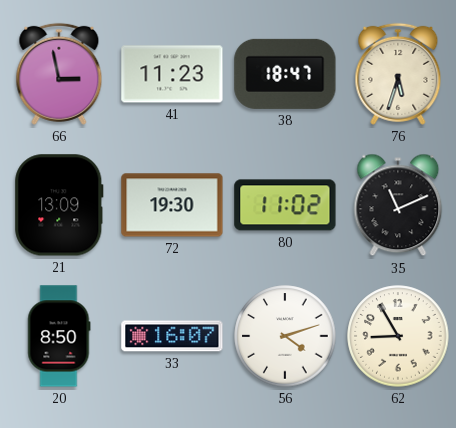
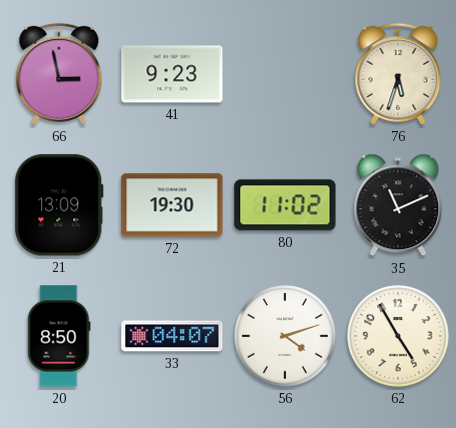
41: 11:23 -> 9:23
38: 18:47 -> none
33: 16:07 -> 04:07
62: 8:55 -> 4:55
